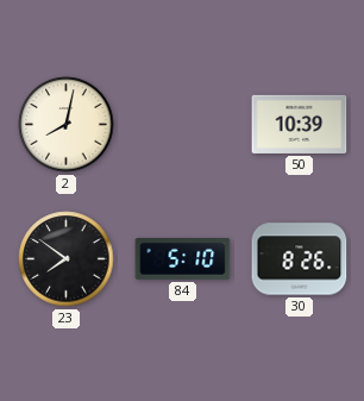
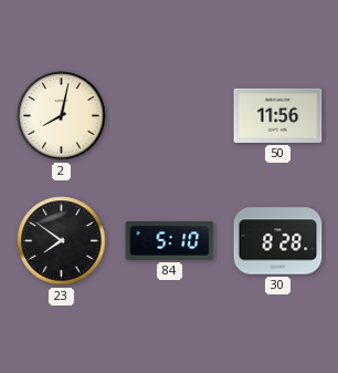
50: 10:39 -> 11:56
30: 8:26 -> 8:28
